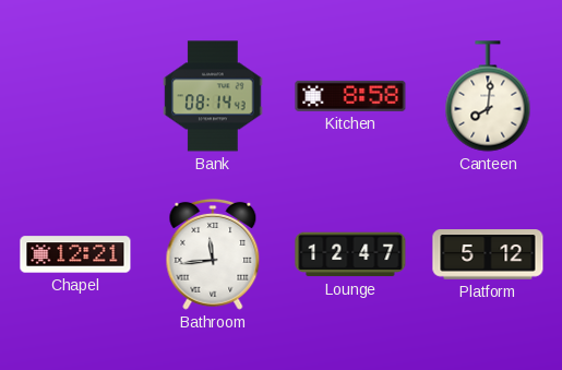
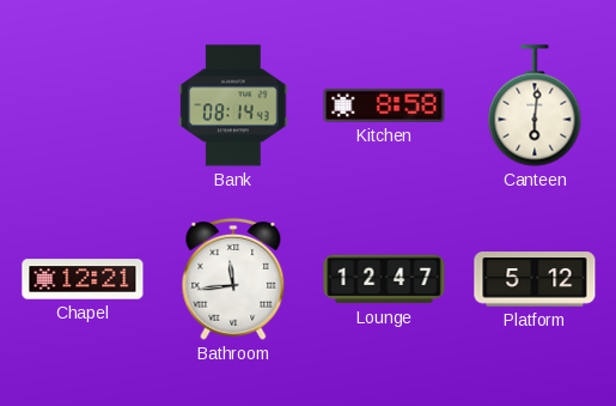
Canteen: 8:01 -> 6:01
